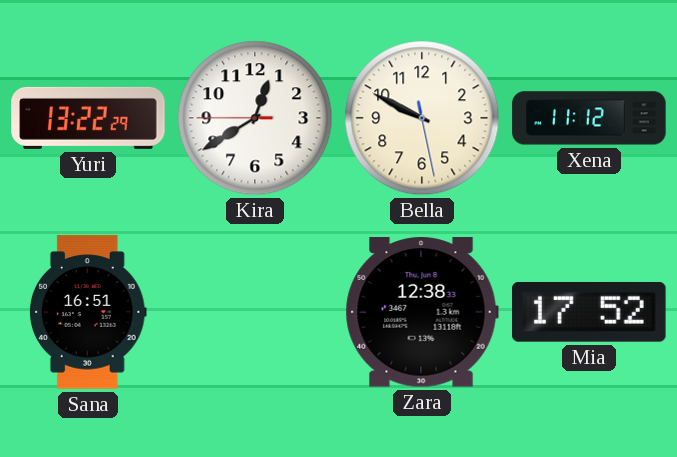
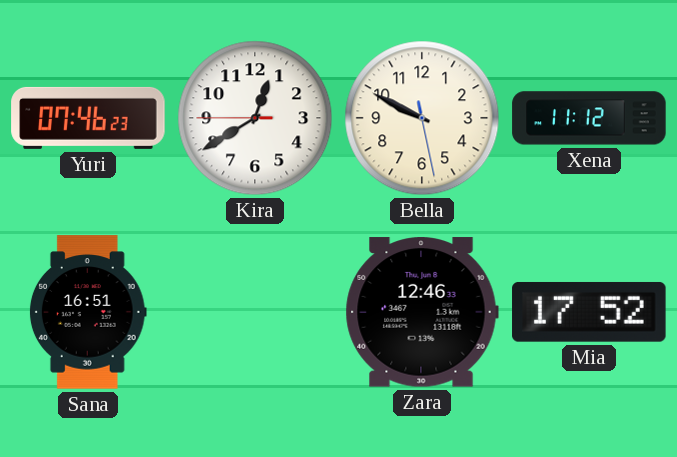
Yuri: 13:22 -> 07:46
Zara: 12:38 -> 12:46
